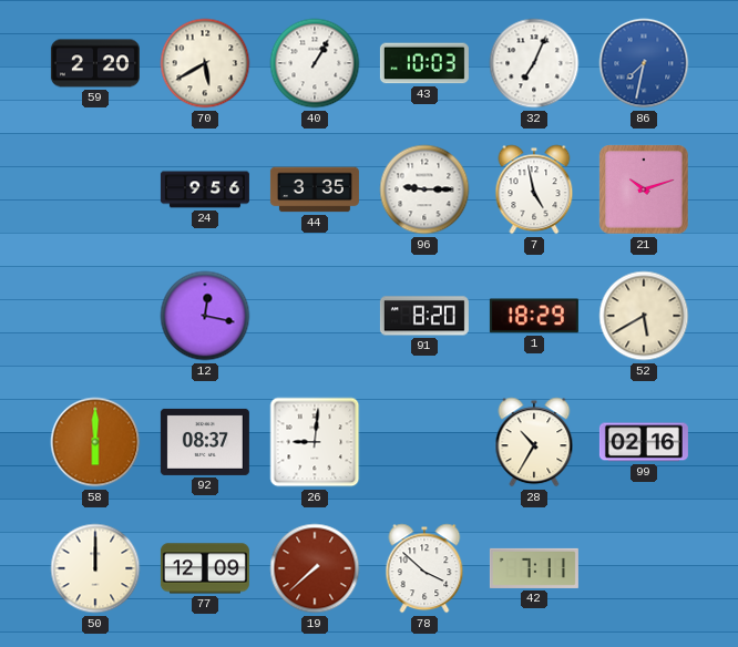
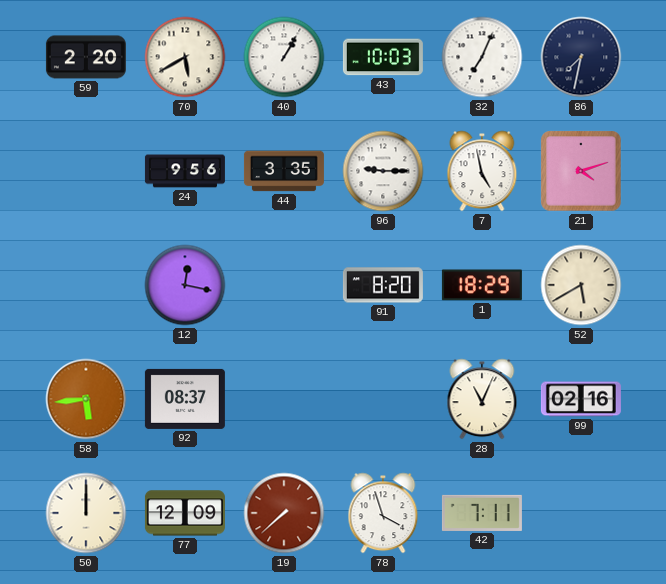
86 dial: blue -> navy
21: 10:12 -> 4:12
58: 6:00 -> 5:44
26: 9:01 -> none
28: 10:35 -> 11:04
78: 3:52 -> 3:57
